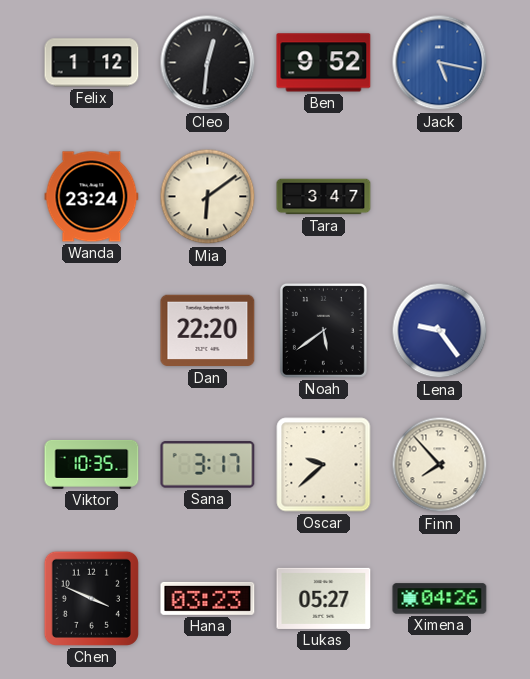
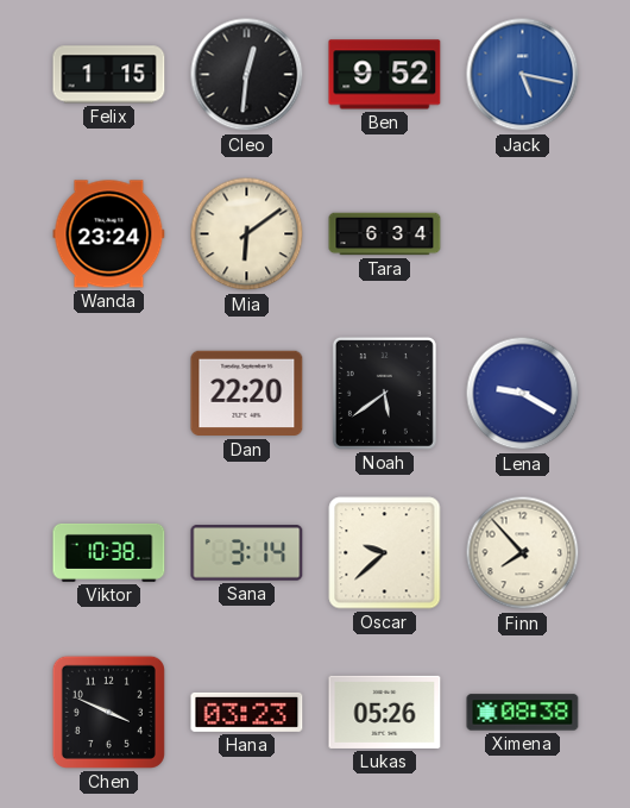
Felix: 1:12 -> 1:15
Tara: 3:47 -> 6:34
Lena: 9:24 -> 9:20
Viktor: 10:35 -> 10:38
Sana: 3:17 -> 3:14
Lukas: 05:27 -> 05:26
Ximena: 04:26 -> 08:38
